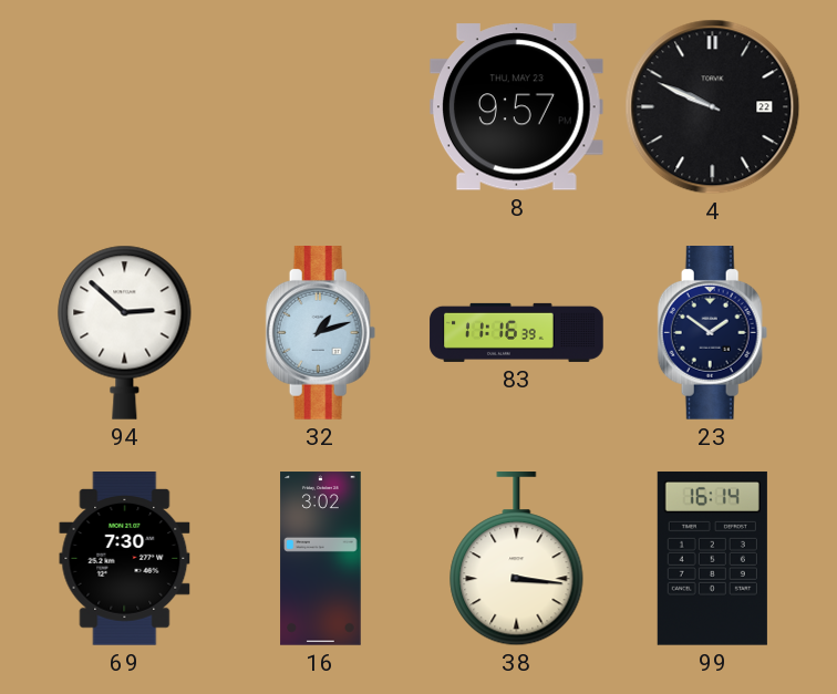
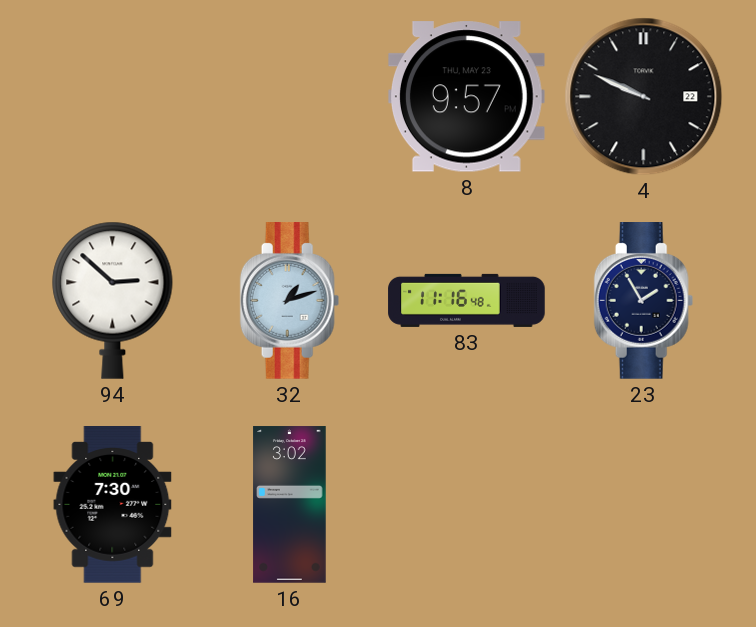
83: 11:16:39 -> 11:16:48
23: 1:51 -> 1:55
38: 3:16 -> none
99: 16:14 -> none
